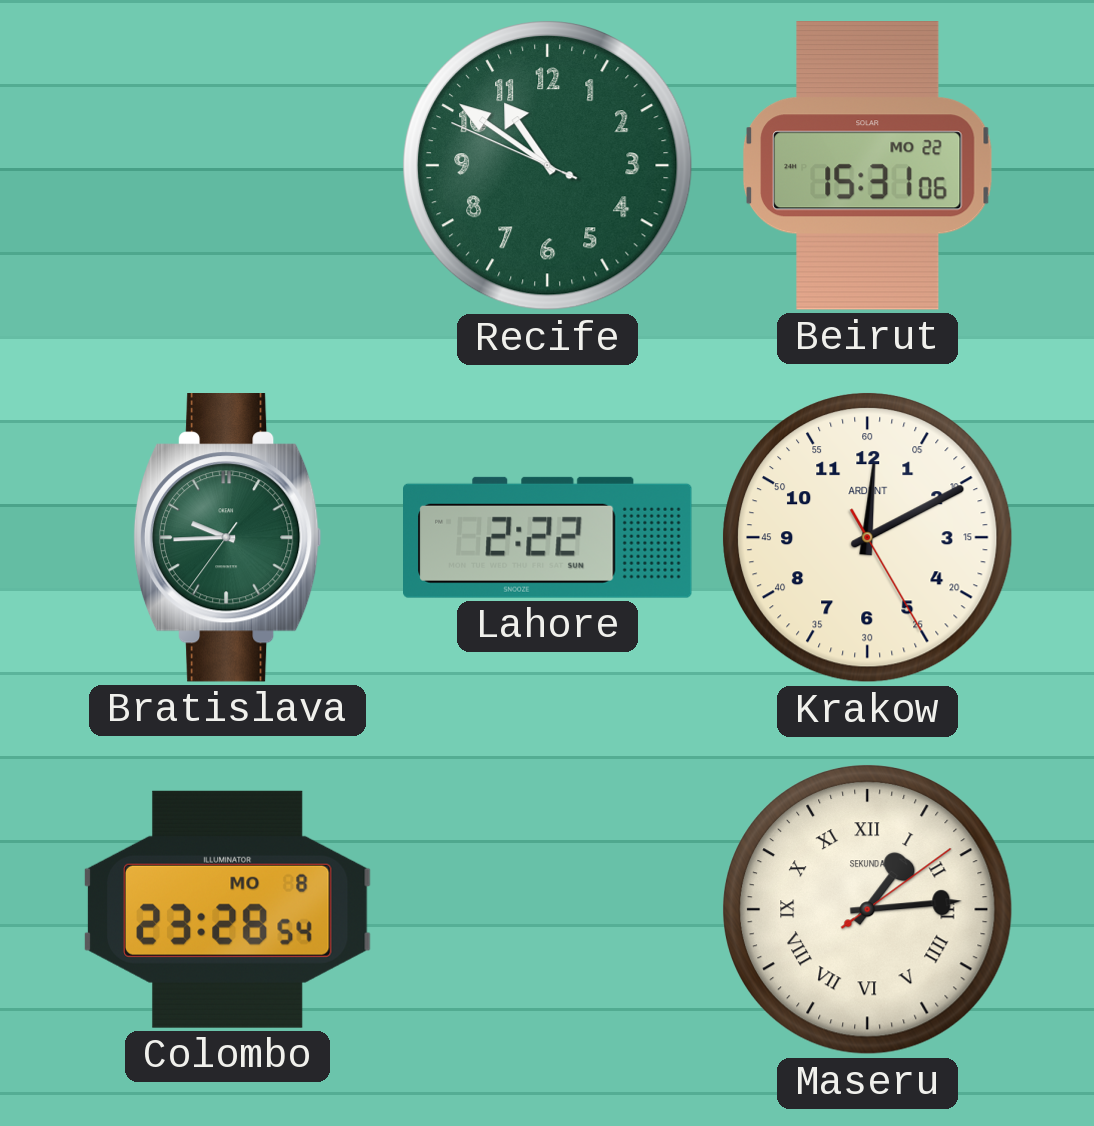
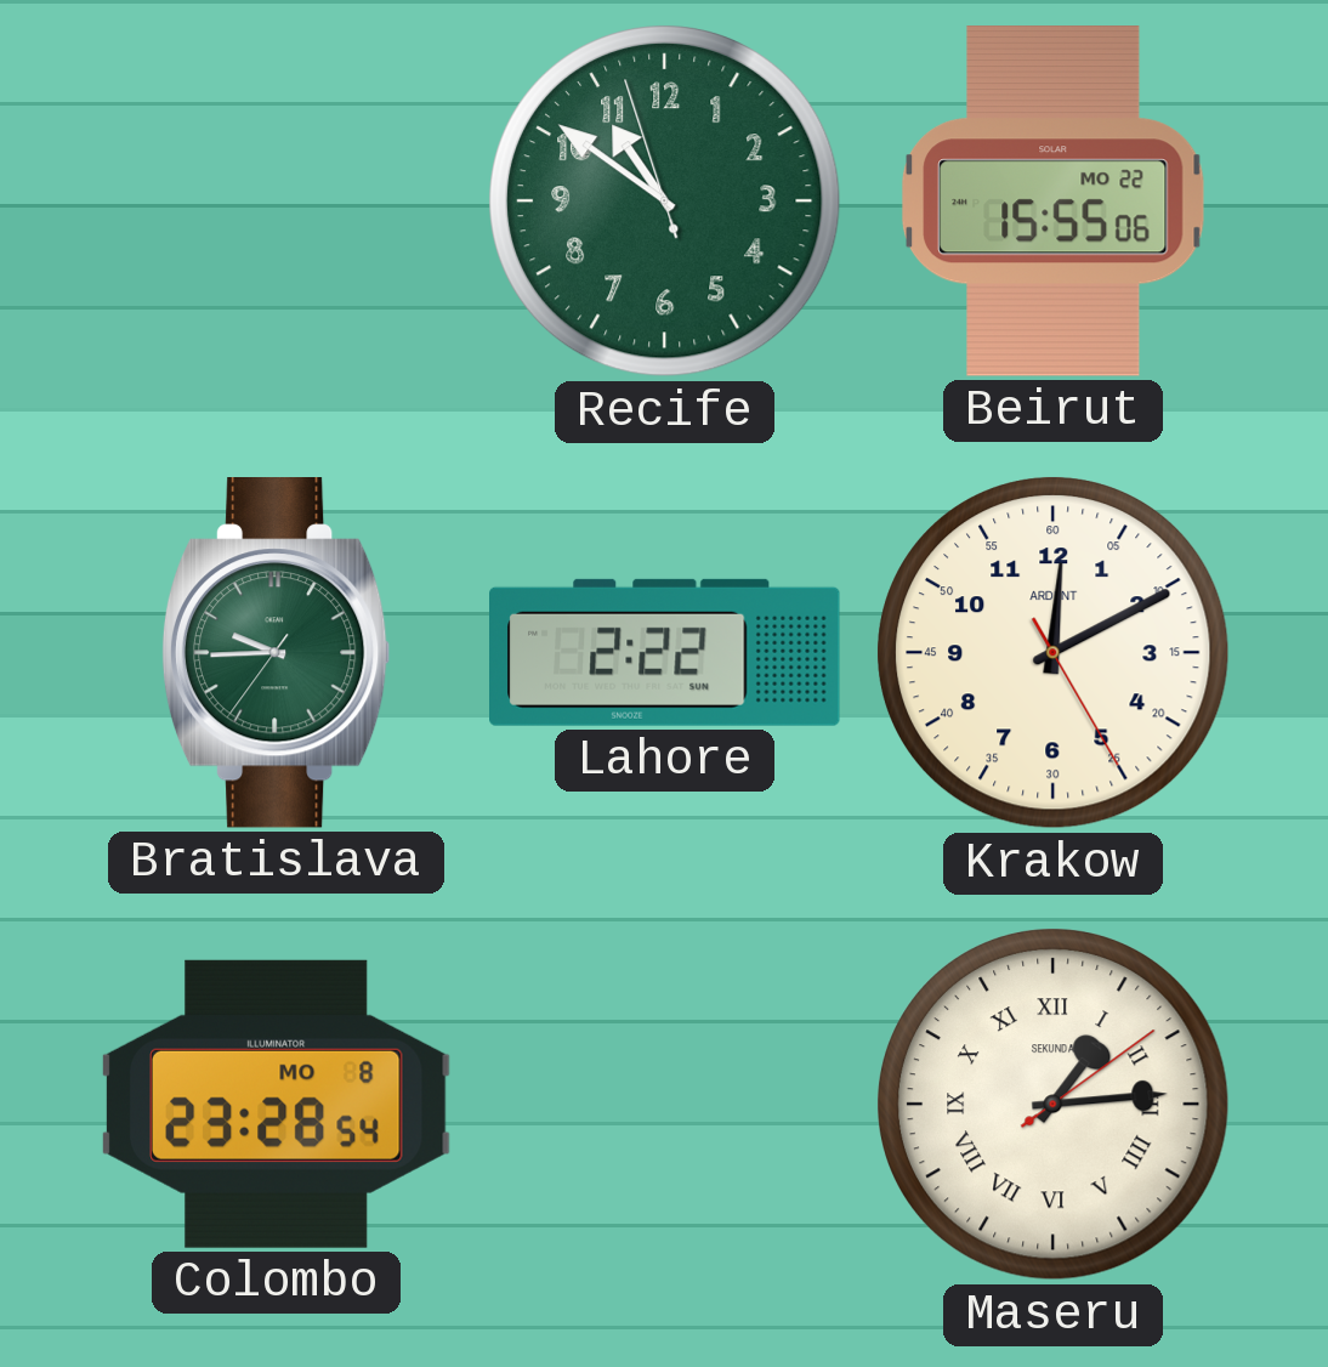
Recife: 10:50:49 -> 10:50:57
Beirut: 15:31 -> 15:55
